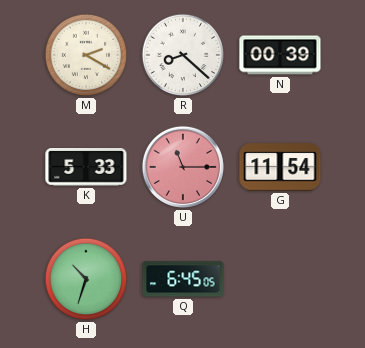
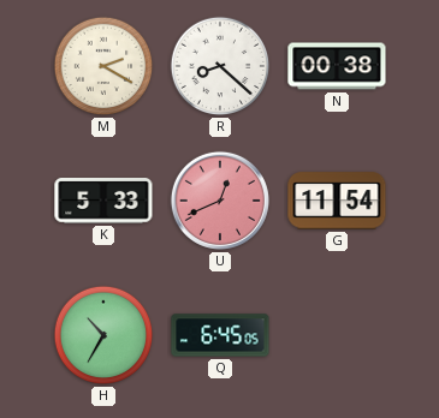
N: 00:39 -> 00:38
U: 11:15 -> 12:41
H: 10:33 -> 10:35
